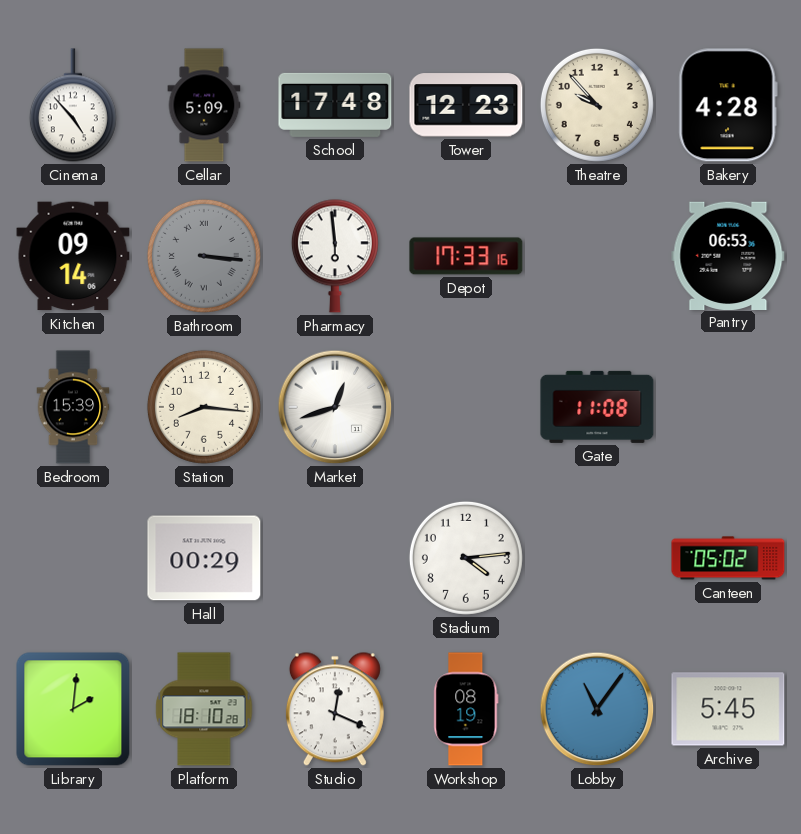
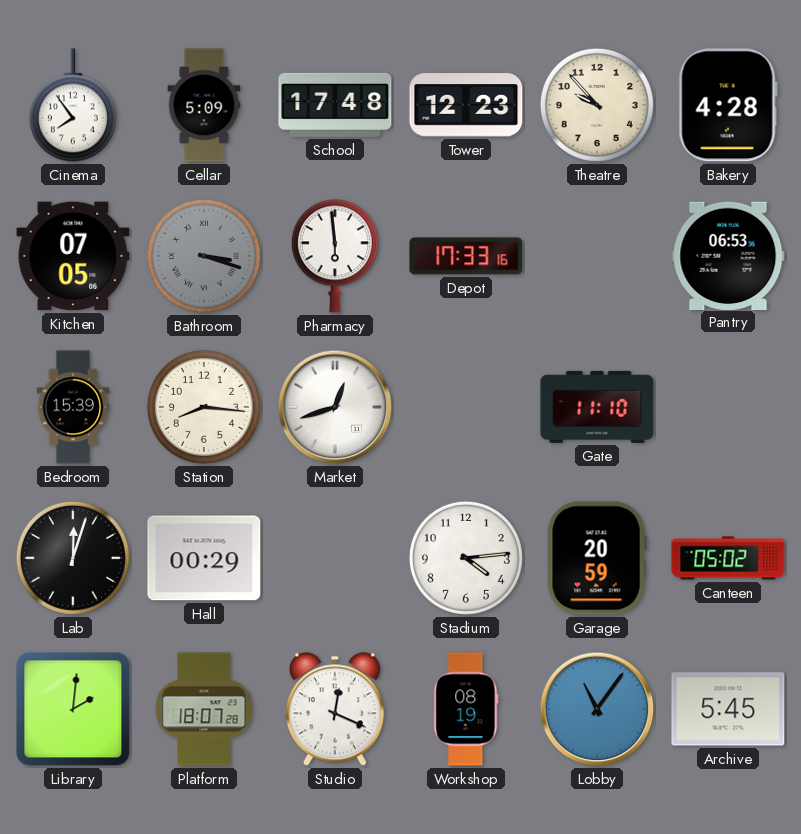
Cinema: 4:53 -> 7:54
Kitchen: 09:14 -> 07:05
Bathroom: 3:16 -> 3:18
Gate: 11:08 -> 11:10
Lab: none -> 12:03
Garage: none -> 20:59
Platform: 18:10 -> 18:07
